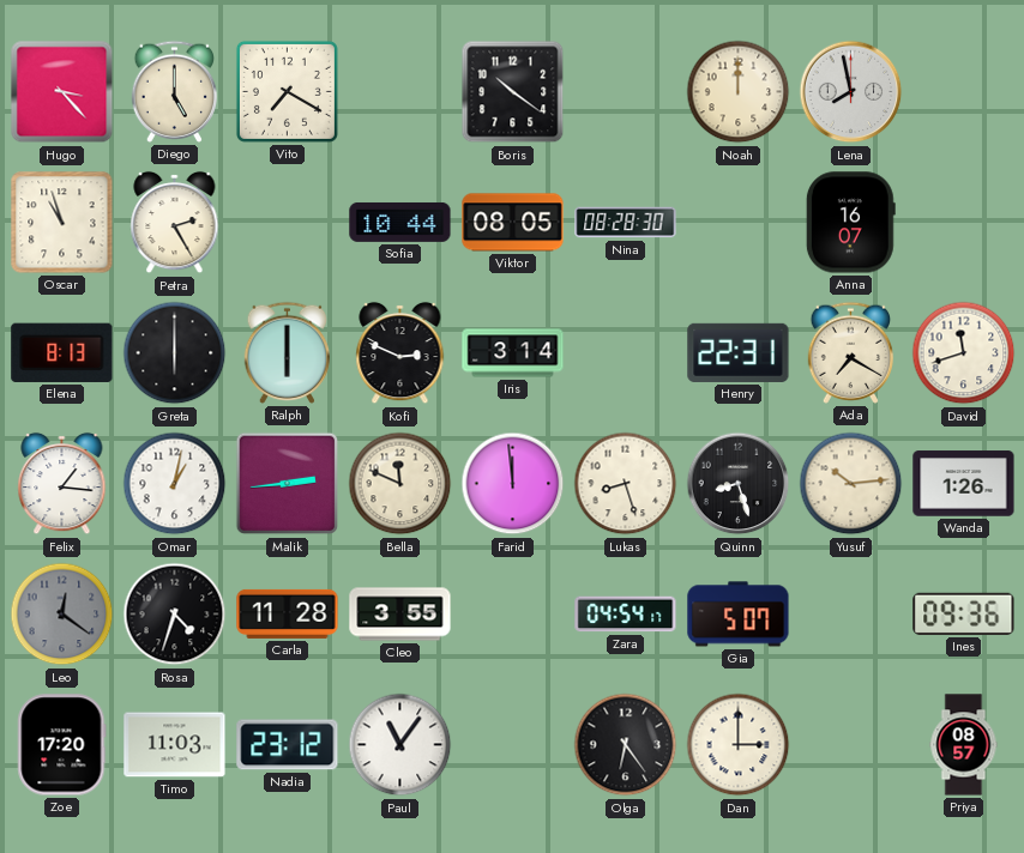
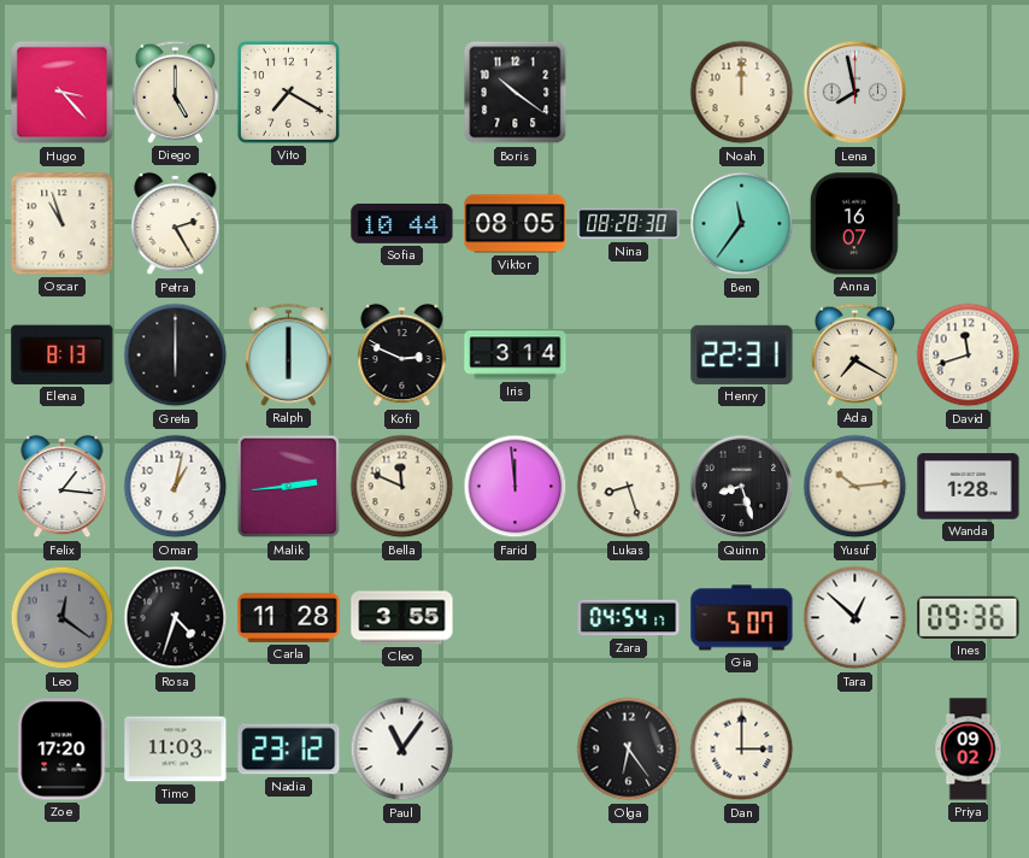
Ben: none -> 11:36
Wanda: 1:26 -> 1:28
Tara: none -> 12:52
Priya: 08:57 -> 09:02
